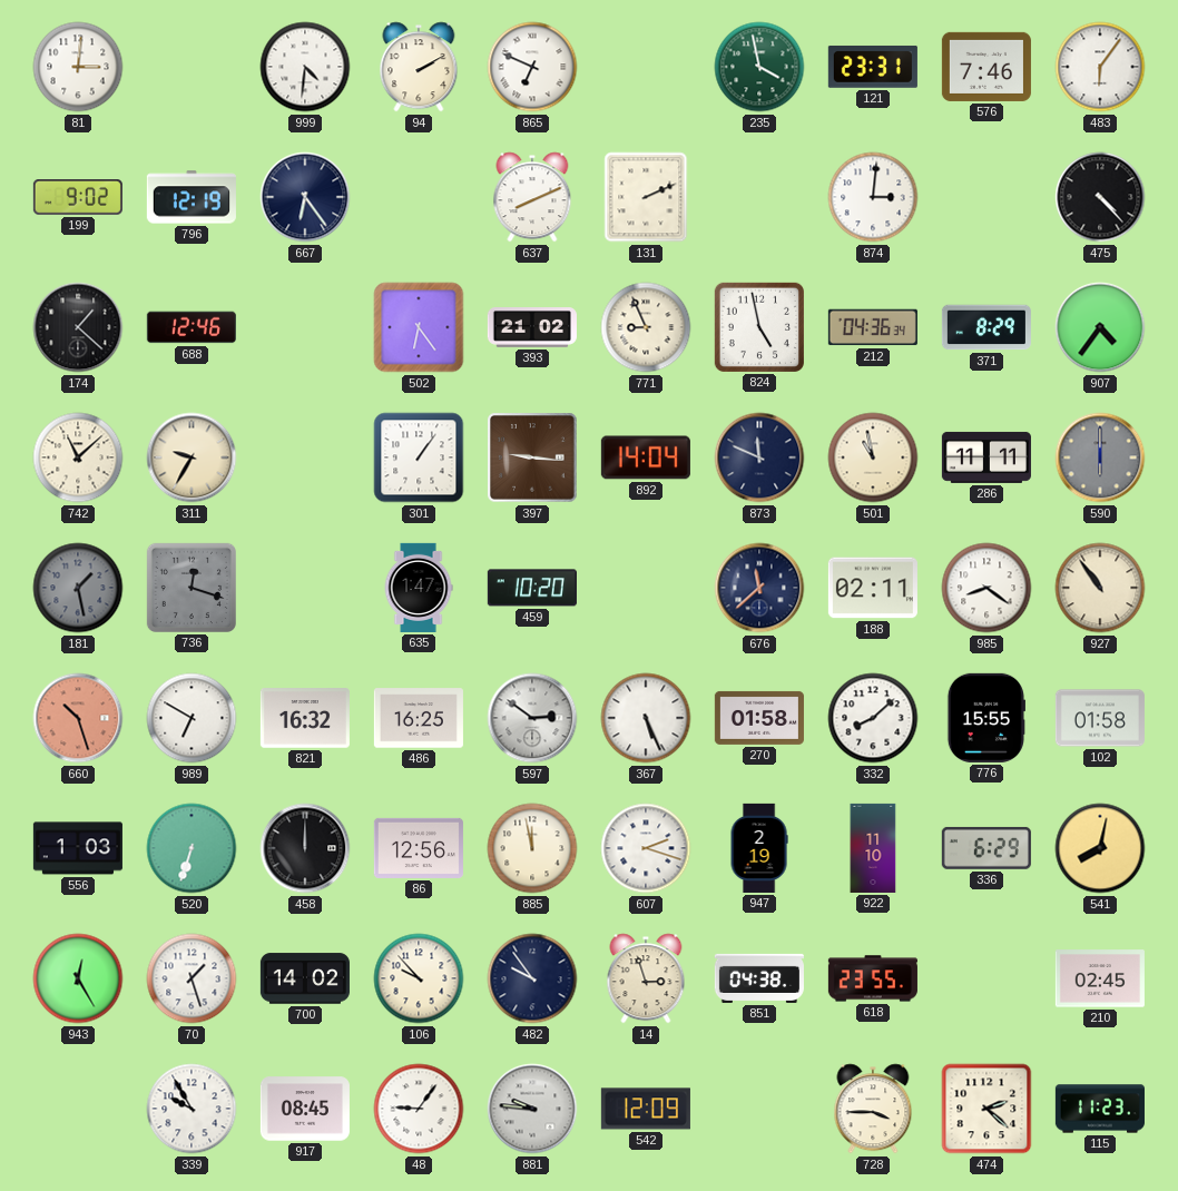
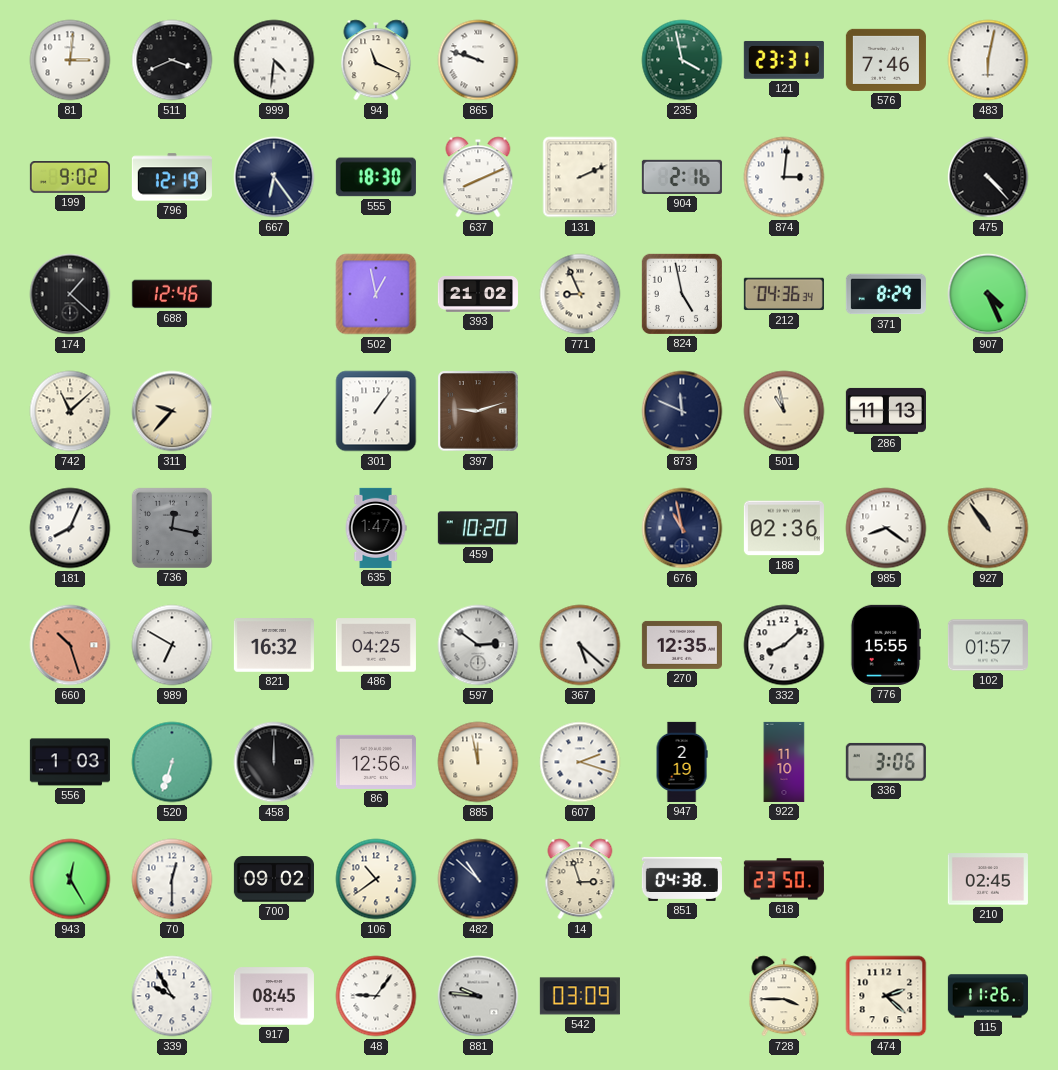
511: none -> 3:41
94: 2:10 -> 11:19
865: 6:49 -> 9:48
483: 6:06 -> 6:02
555: none -> 18:30
904: none -> 2:16
502: 6:24 -> 12:58
907: 4:36 -> 4:26
311: 9:35 -> 9:37
397: 9:16 -> 9:12
892: 14:04 -> none
286: 11:11 -> 11:13
590: 6:00 -> none
181: 1:28 -> 8:04
181 dial: grey -> white
736: 12:18 -> 12:17
676: 11:38 -> 10:58
188: 02:11 -> 02:36
486: 16:25 -> 04:25
367: 5:26 -> 5:22
270: 01:58 -> 12:35
102: 01:58 -> 01:57
336: 6:29 -> 3:06
541: 8:02 -> none
70: 1:27 -> 12:30
700: 14:02 -> 09:02
106: 9:53 -> 10:39
482: 9:54 -> 10:52
618: 23:55 -> 23:50
542: 12:09 -> 03:09
115: 11:23 -> 11:26
